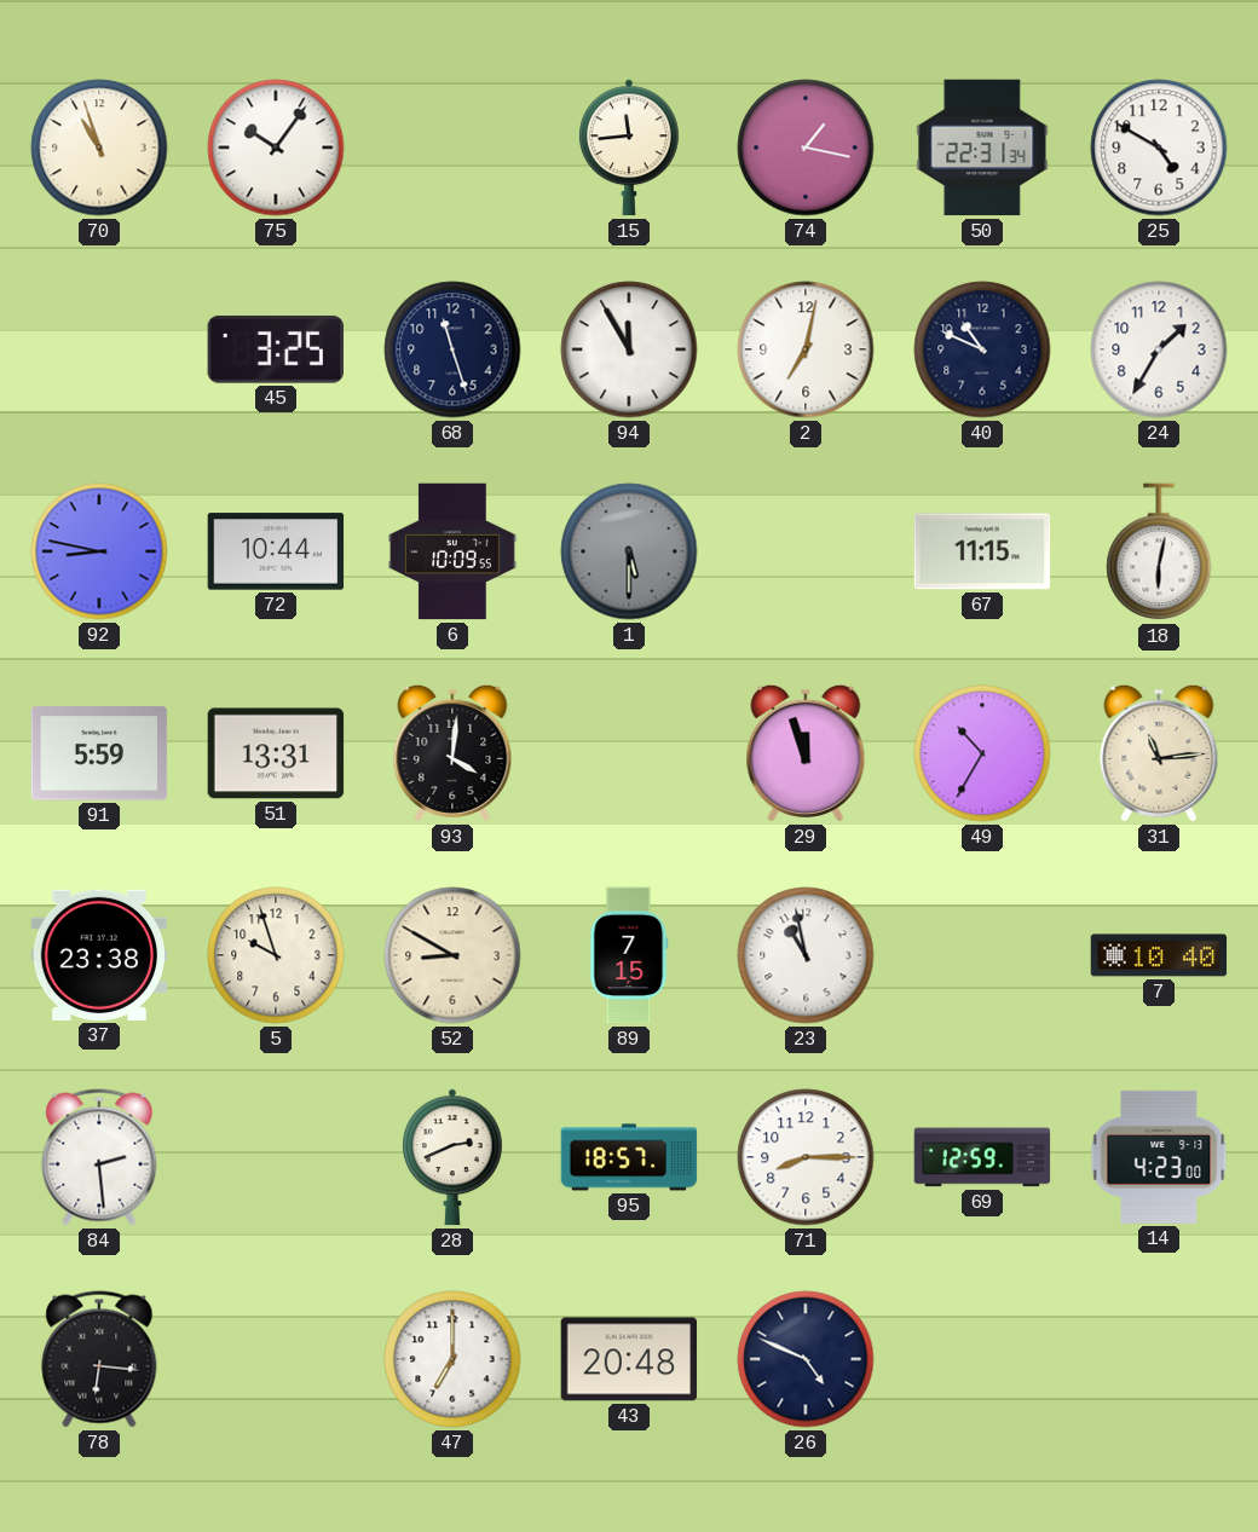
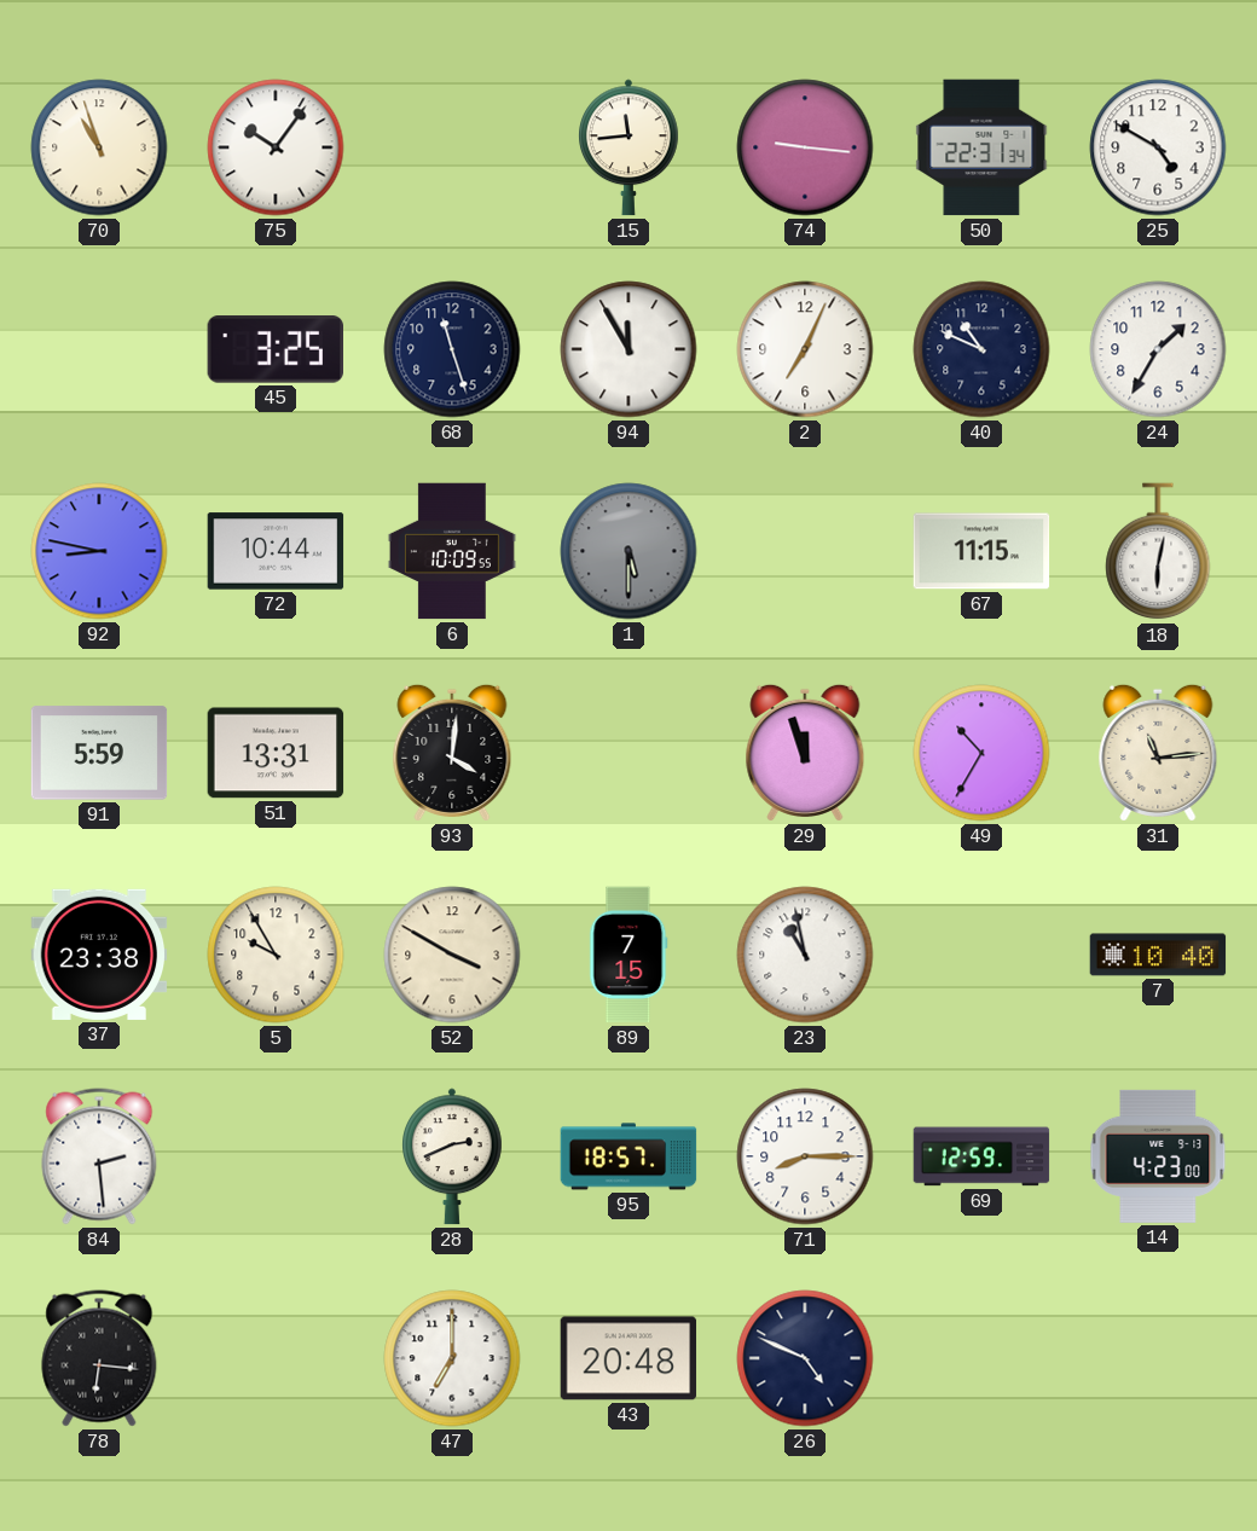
74: 1:17 -> 9:16
2: 7:02 -> 7:04
5: 9:57 -> 9:55
52: 8:50 -> 3:50
